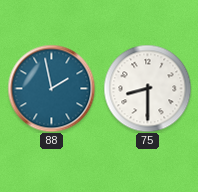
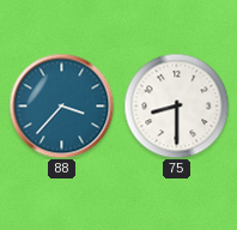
88: 1:58 -> 3:37
